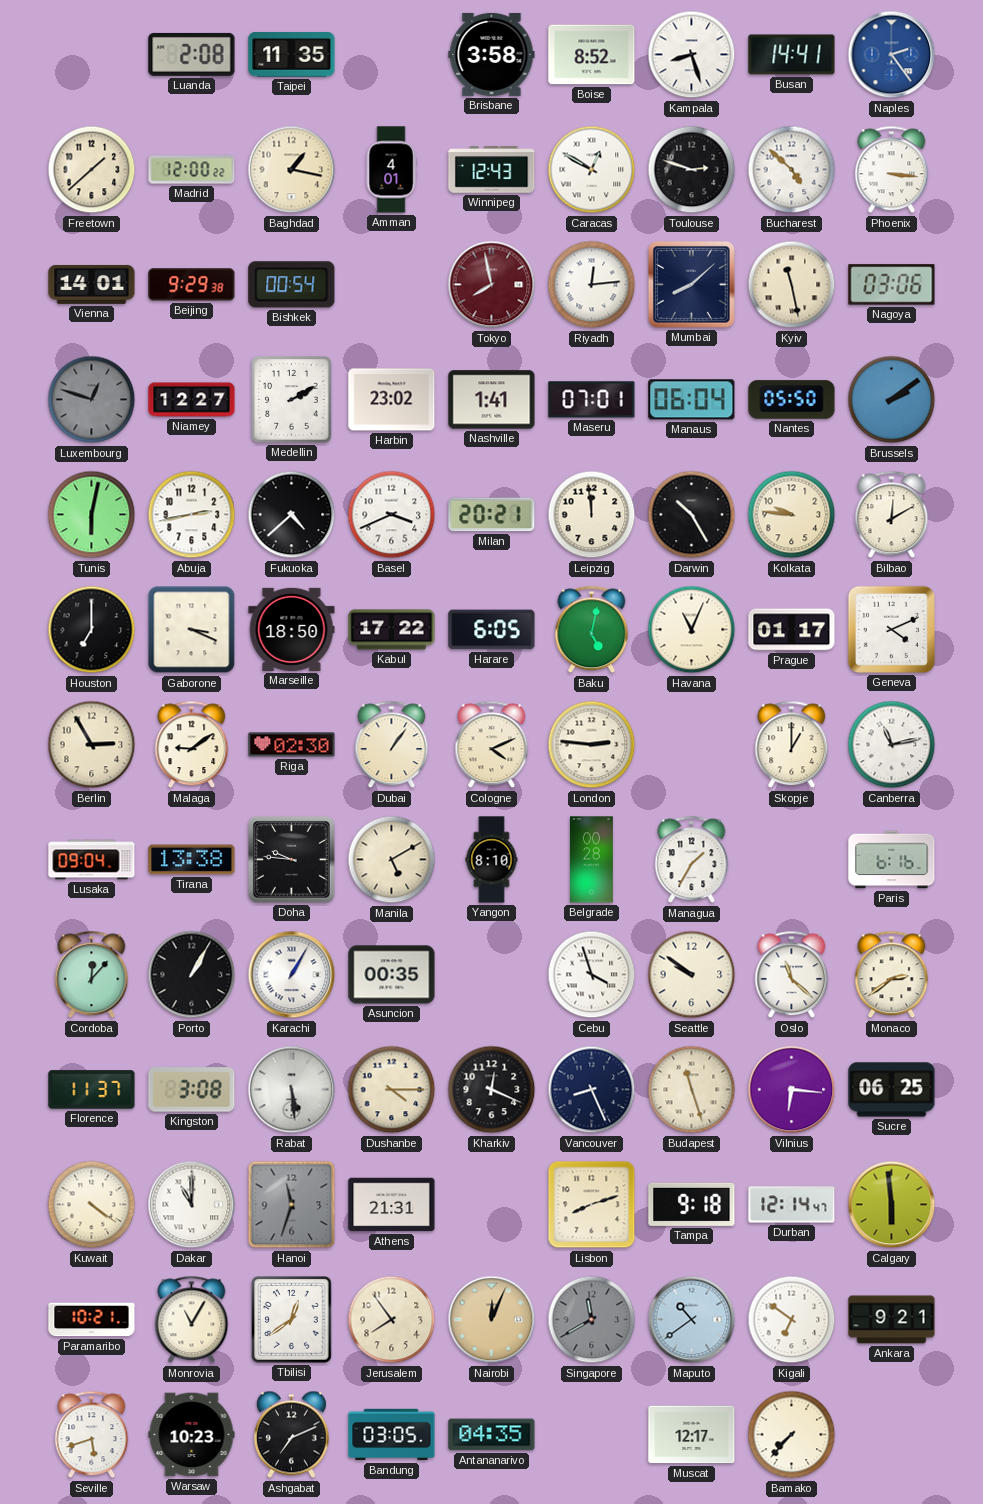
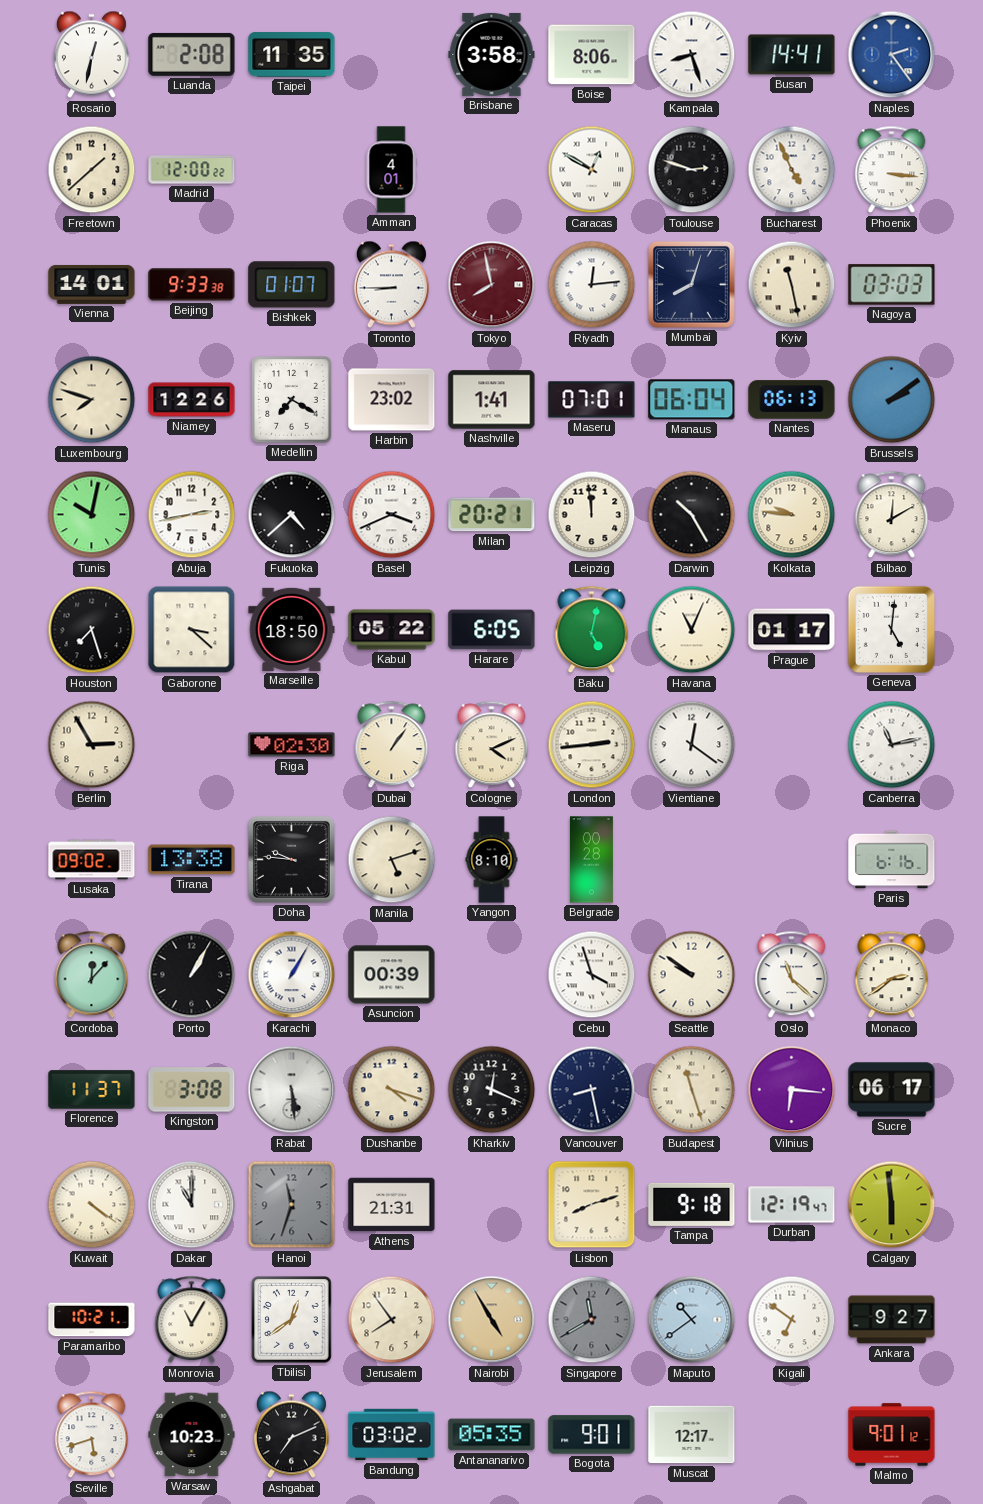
Rosario: none -> 12:32
Boise: 8:52 -> 8:06
Baghdad: 1:17 -> none
Winnipeg: 12:43 -> none
Bucharest: 4:52 -> 4:56
Beijing: 9:29 -> 9:33
Bishkek: 00:54 -> 01:07
Toronto: none -> 8:45
Mumbai: 8:08 -> 8:03
Nagoya: 03:06 -> 03:03
Luxembourg: 12:48 -> 7:48
Luxembourg dial: grey -> cream
Niamey: 12:27 -> 12:26
Medellin: 2:10 -> 7:20
Nantes: 05:50 -> 06:13
Tunis: 6:02 -> 10:02
Houston: 7:00 -> 7:27
Gaborone: 3:19 -> 3:22
Kabul: 17:22 -> 05:22
Geneva: 4:11 -> 5:01
Malaga: 9:09 -> none
London: 2:46 -> 2:44
Vientiane: none -> 12:21
Skopje: 1:00 -> none
Lusaka: 09:04 -> 09:02
Manila: 5:10 -> 5:12
Managua: 1:35 -> none
Asuncion: 00:35 -> 00:39
Dushanbe: 4:15 -> 4:18
Vancouver: 8:26 -> 8:28
Sucre: 06:25 -> 06:17
Durban: 12:14 -> 12:19
Nairobi: 12:04 -> 4:55
Ankara: 9:21 -> 9:27
Bandung: 03:05 -> 03:02
Antananarivo: 04:35 -> 05:35
Bogota: none -> 9:01
Bamako: 7:37 -> none
Malmo: none -> 9:01
